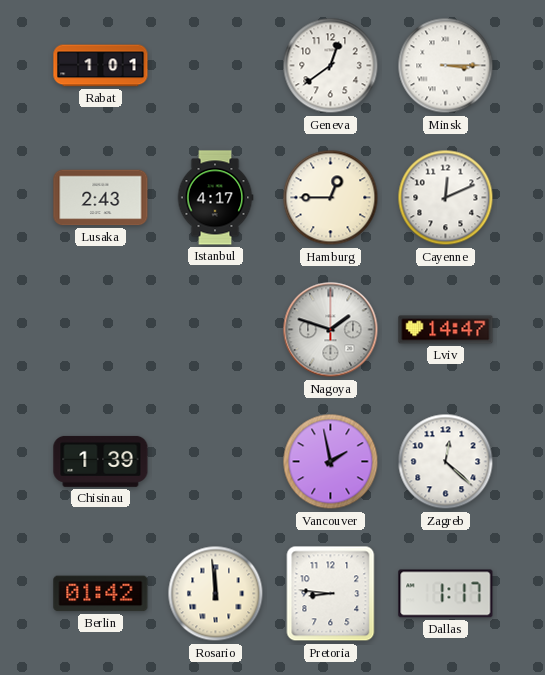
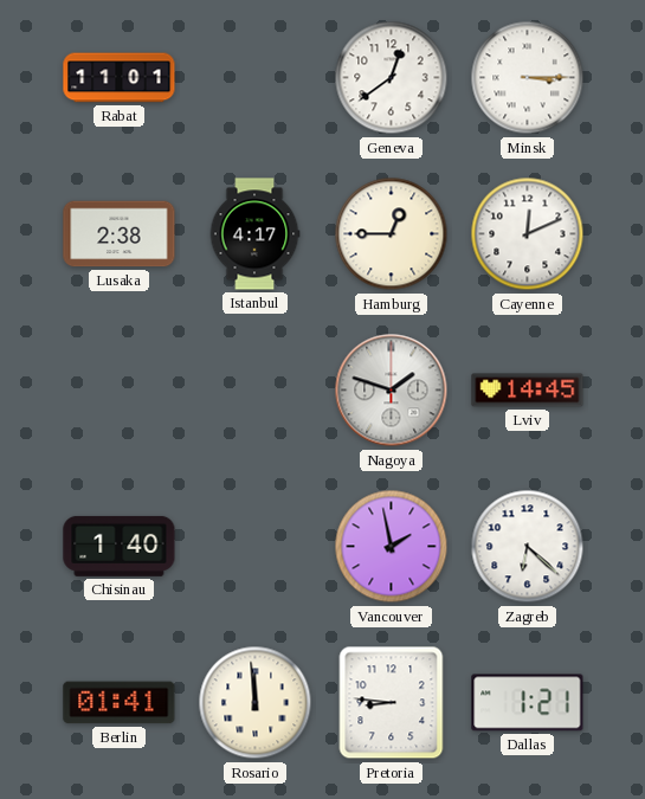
Rabat: 1:01 -> 11:01
Lusaka: 2:43 -> 2:38
Lviv: 14:47 -> 14:45
Chisinau: 1:39 -> 1:40
Zagreb: 12:22 -> 6:22
Berlin: 01:42 -> 01:41
Dallas: 1:17 -> 1:21
